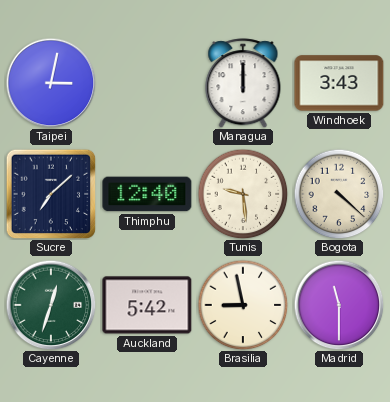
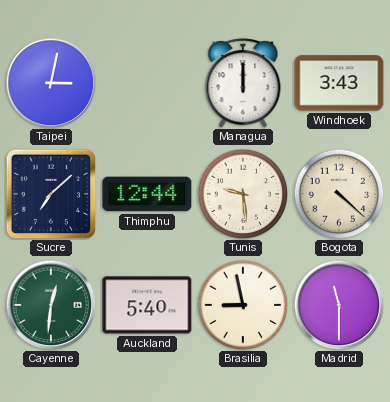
Thimphu: 12:40 -> 12:44
Cayenne: 12:33 -> 12:31
Auckland: 5:42 -> 5:40
